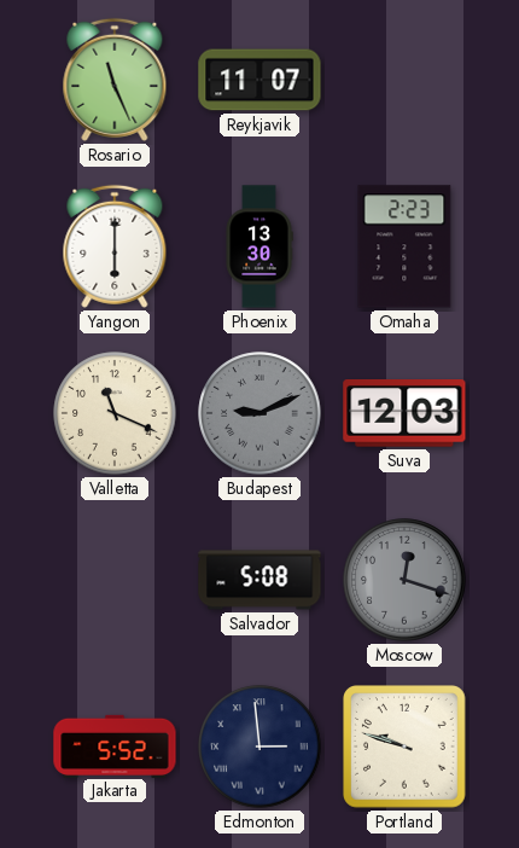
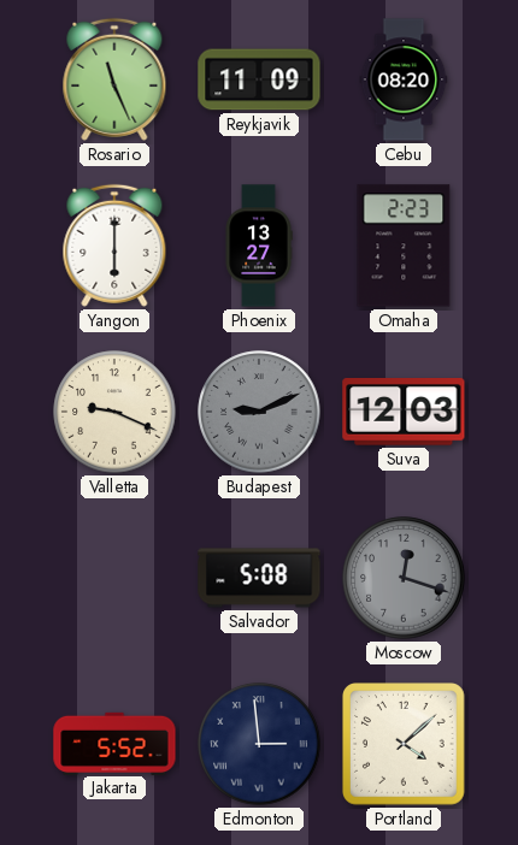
Reykjavik: 11:07 -> 11:09
Cebu: none -> 08:20
Phoenix: 13:30 -> 13:27
Valletta: 11:19 -> 9:19
Portland: 9:48 -> 4:08
